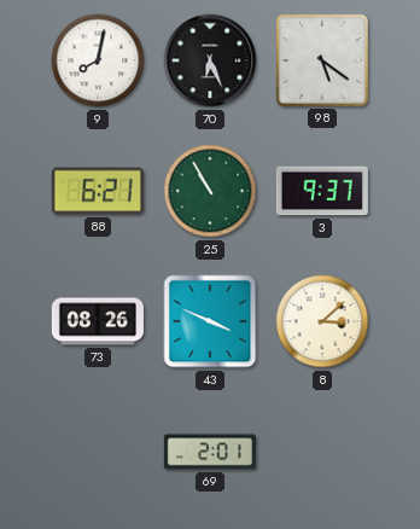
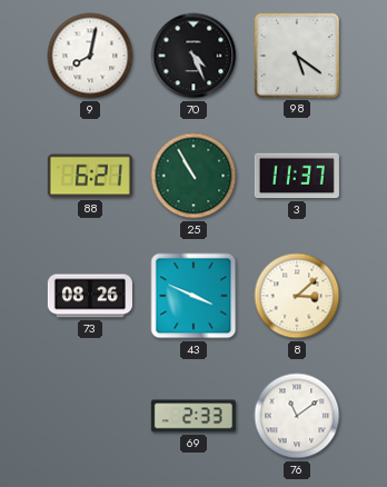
70: 6:26 -> 4:26
3: 9:37 -> 11:37
69: 2:01 -> 2:33
76: none -> 11:09
